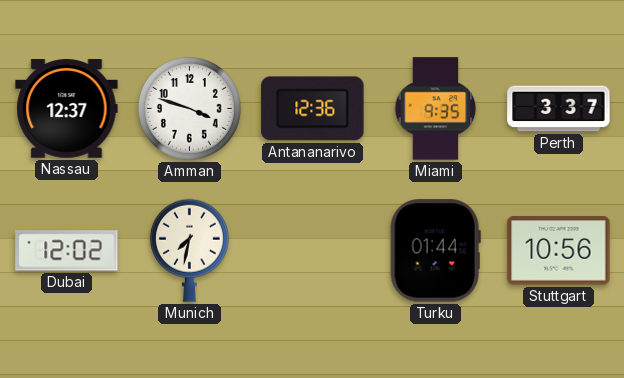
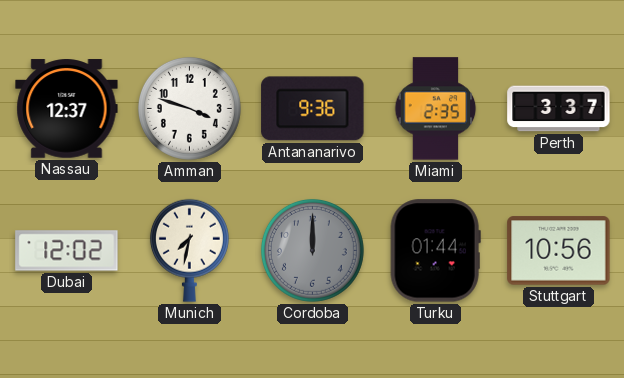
Antananarivo: 12:36 -> 9:36
Miami: 9:35 -> 2:35
Cordoba: none -> 12:00
